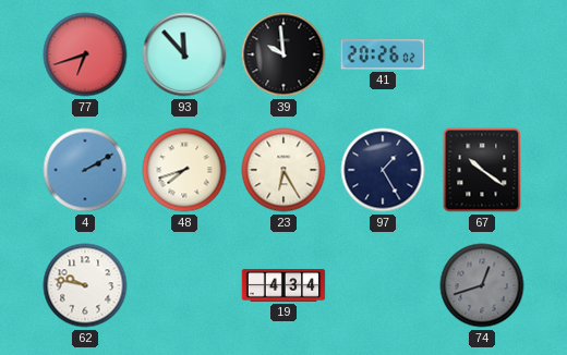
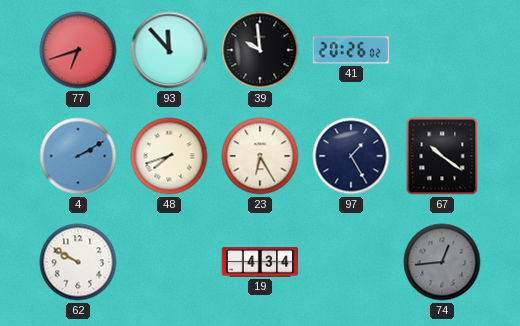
62: 9:47 -> 9:50
74: 12:42 -> 12:44
